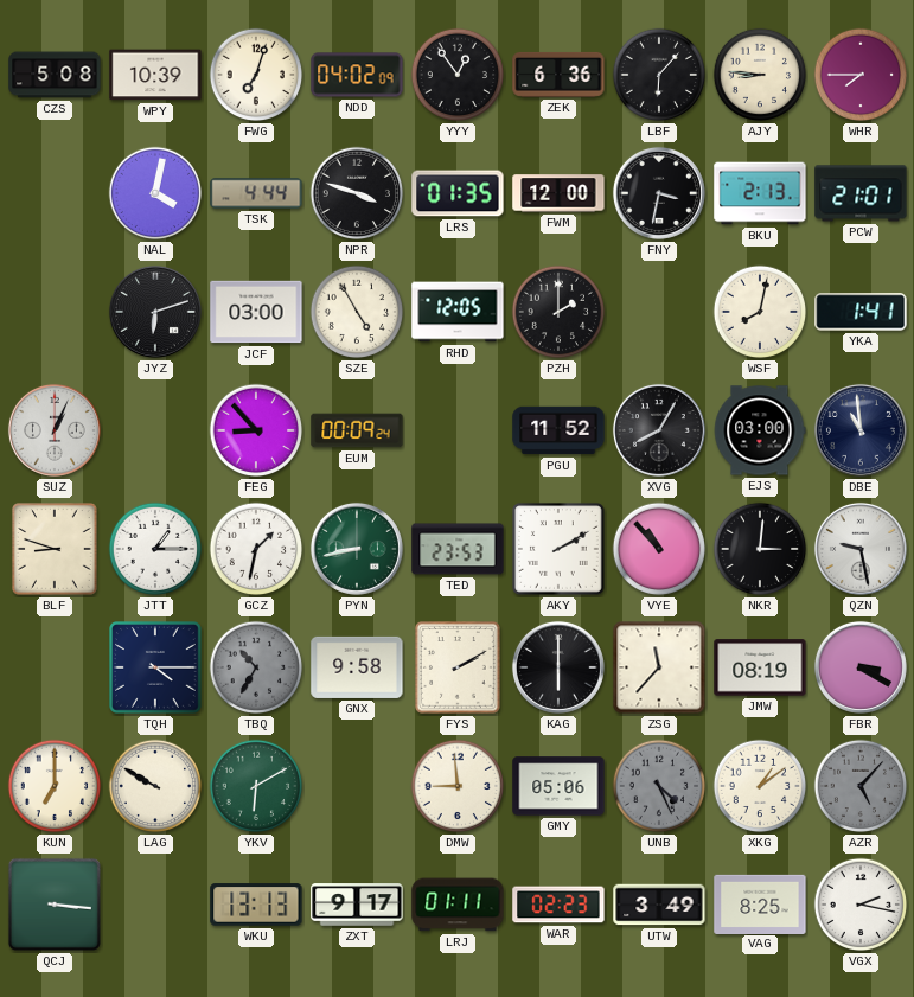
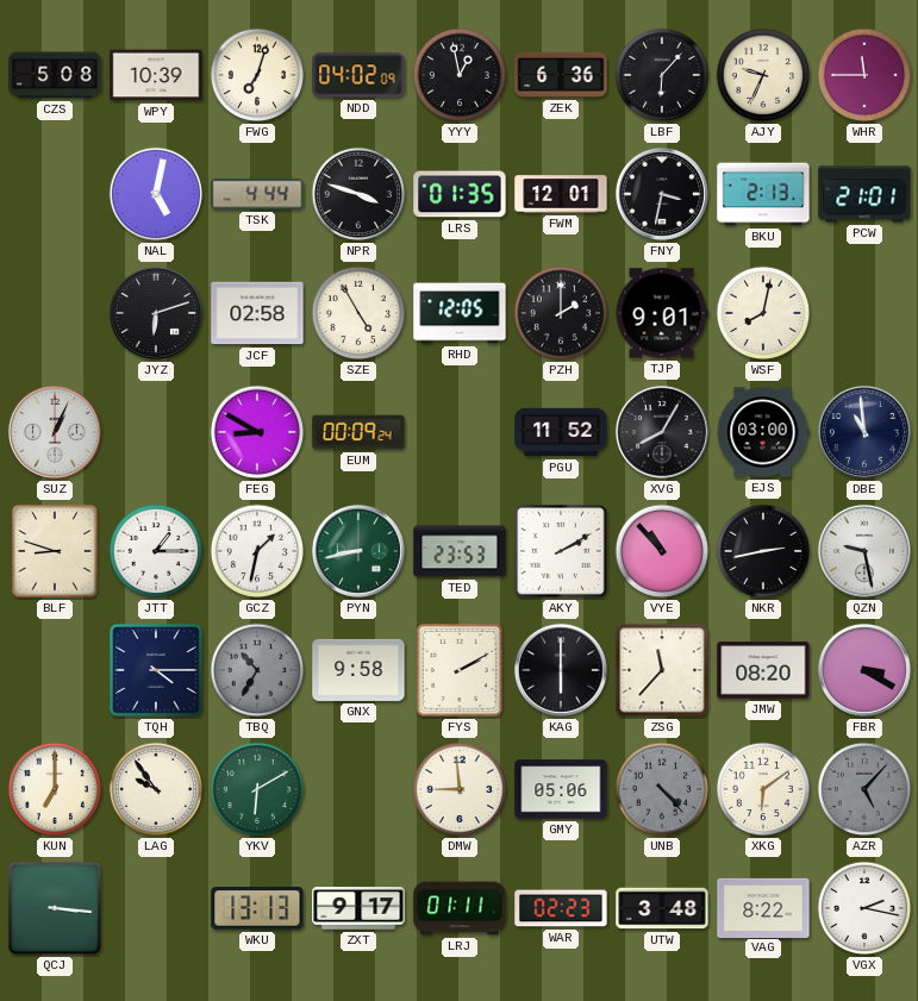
YYY: 12:54 -> 12:58
AJY: 8:46 -> 9:34
WHR: 7:45 -> 11:45
NAL: 4:02 -> 5:02
FWM: 12:00 -> 12:01
JCF: 03:00 -> 02:58
TJP: none -> 9:01
YKA: 1:41 -> none
FEG: 8:53 -> 8:50
NKR: 3:01 -> 2:43
JMW: 08:19 -> 08:20
LAG: 9:50 -> 9:54
UNB: 4:26 -> 4:23
XKG: 1:09 -> 6:09
UTW: 3:49 -> 3:48
VAG: 8:25 -> 8:22
